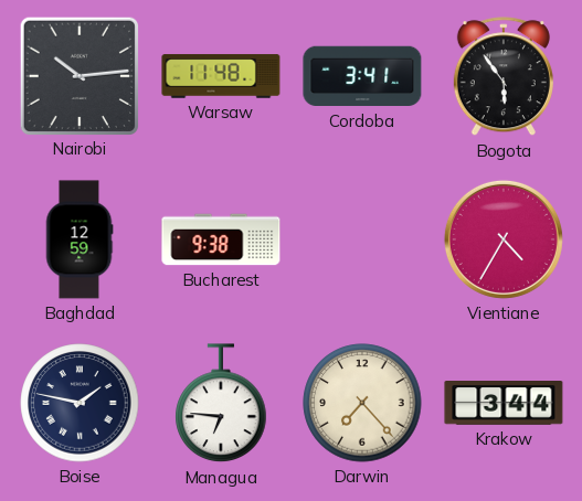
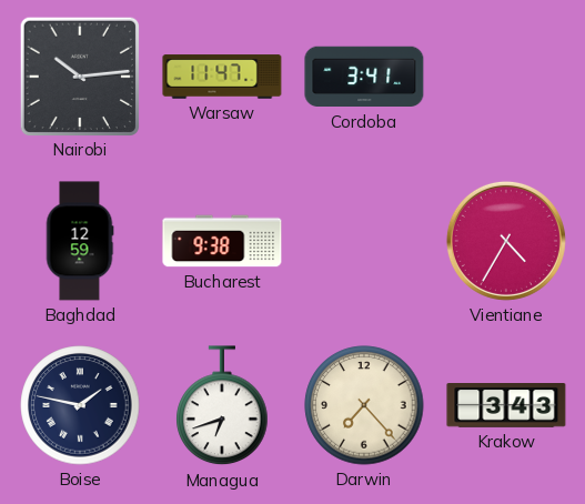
Warsaw: 11:48 -> 11:47
Bogota: 5:54 -> none
Managua: 6:46 -> 6:42
Krakow: 3:44 -> 3:43
